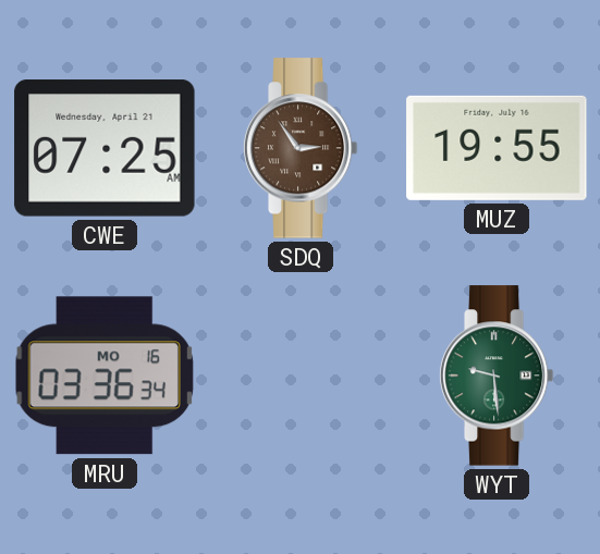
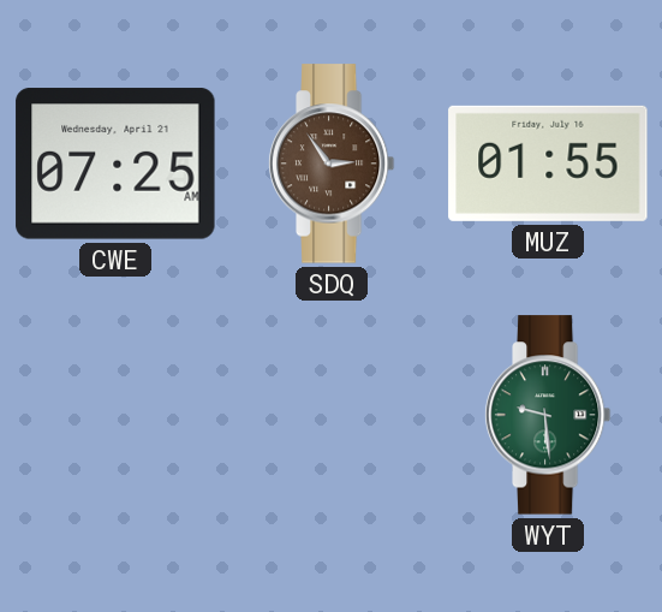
MUZ: 19:55 -> 01:55
MRU: 03:36 -> none
